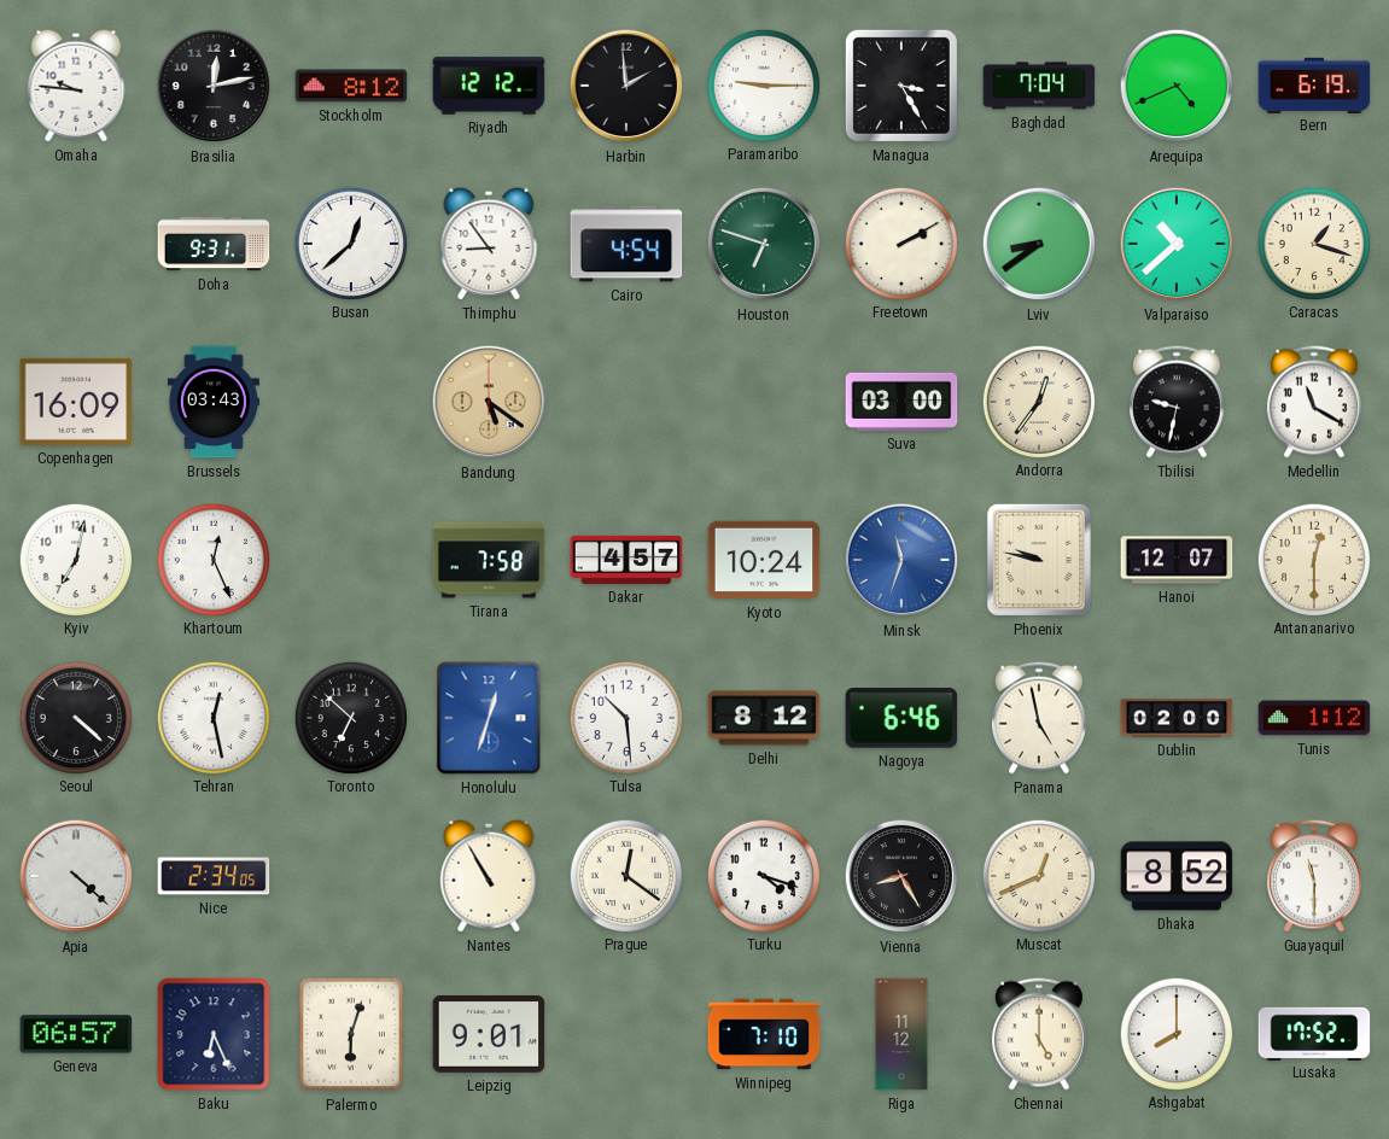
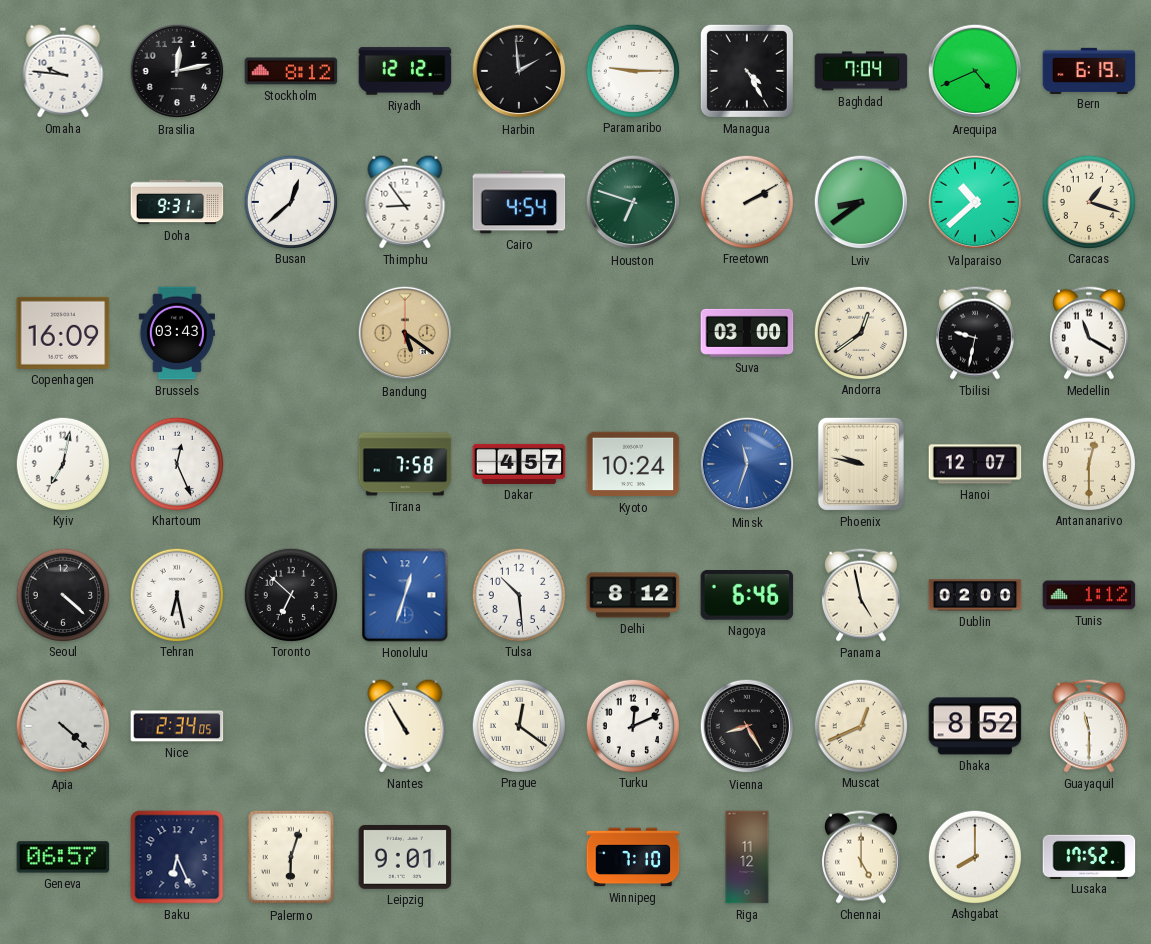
Managua: 3:25 -> 4:25
Andorra: 12:36 -> 12:39
Tehran: 12:28 -> 6:28
Turku: 4:18 -> 12:11
